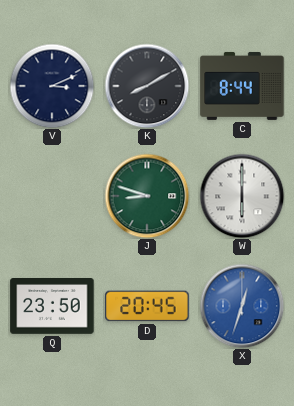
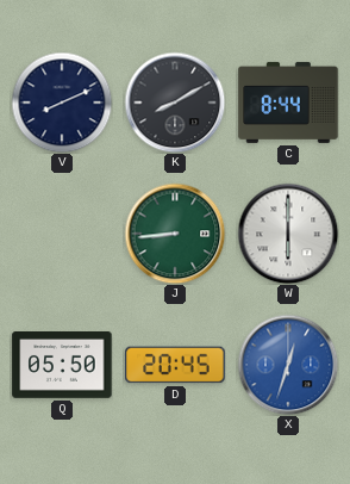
V: 3:11 -> 8:11
J: 8:48 -> 8:44
Q: 23:50 -> 05:50
